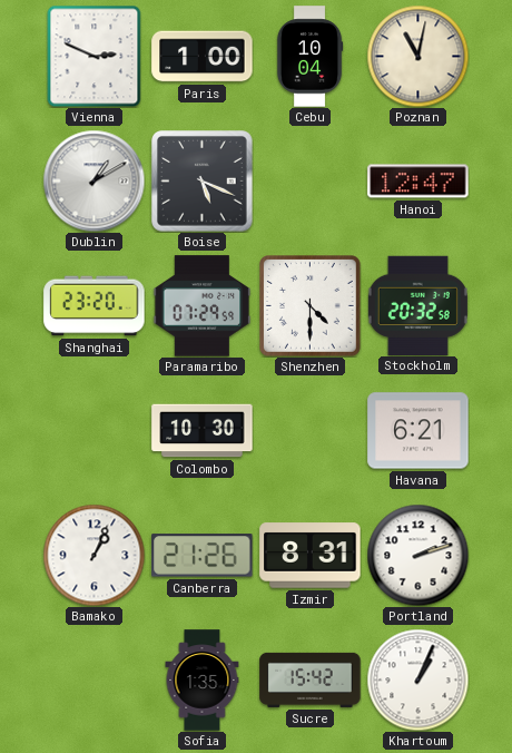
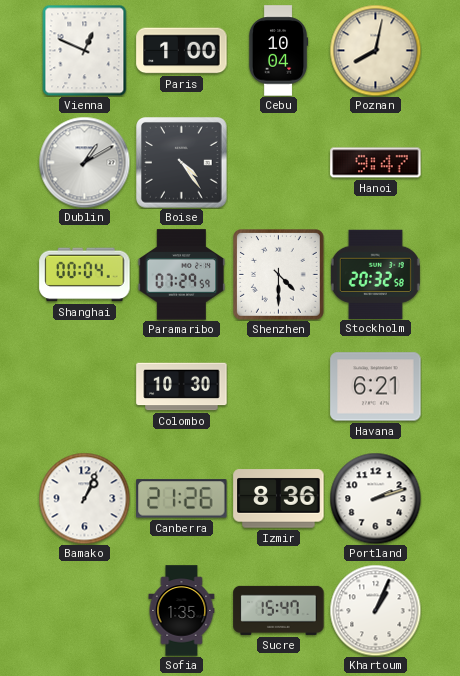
Vienna: 2:49 -> 12:49
Poznan: 11:02 -> 8:02
Boise: 5:19 -> 4:24
Hanoi: 12:47 -> 9:47
Shanghai: 23:20 -> 00:04
Izmir: 8:31 -> 8:36
Sucre: 15:42 -> 15:47
